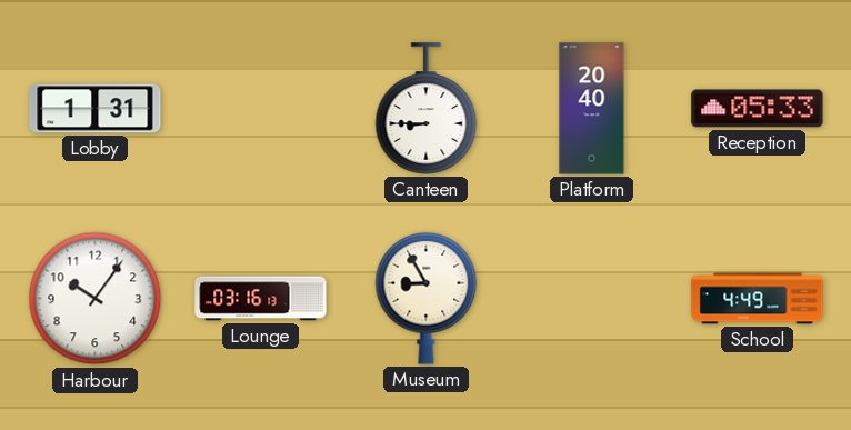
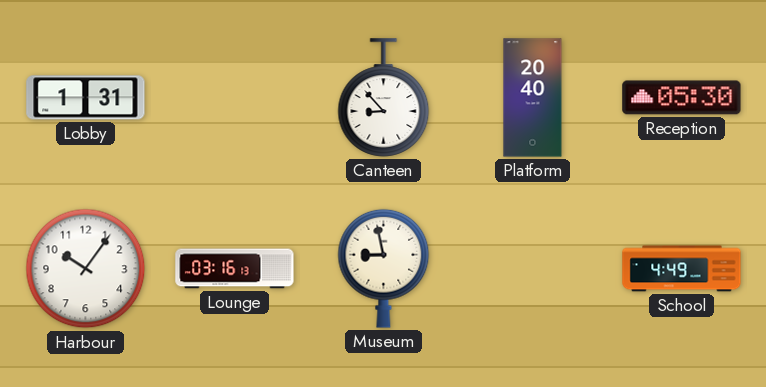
Canteen: 8:45 -> 8:53
Reception: 05:33 -> 05:30
Museum: 8:55 -> 8:58
